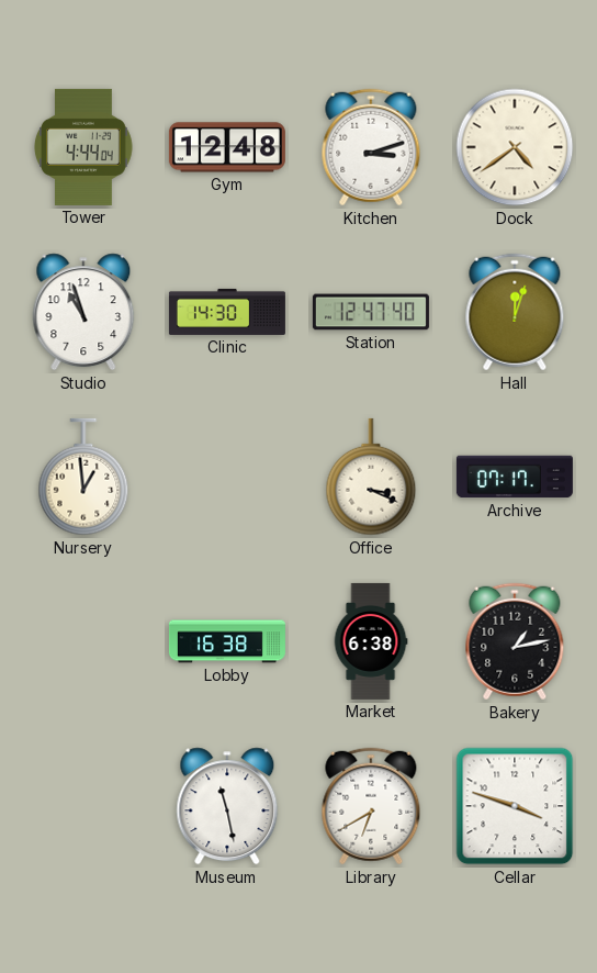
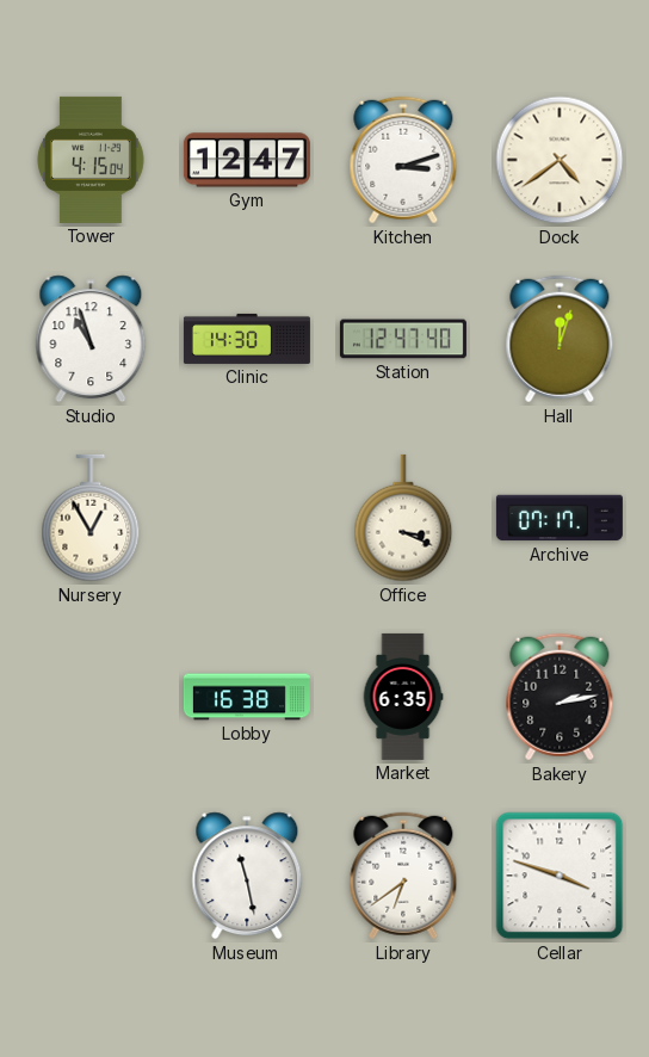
Tower: 4:44 -> 4:15
Gym: 12:48 -> 12:47
Nursery: 12:59 -> 12:55
Market: 6:38 -> 6:35
Bakery: 1:13 -> 2:13
Library: 6:40 -> 6:39
